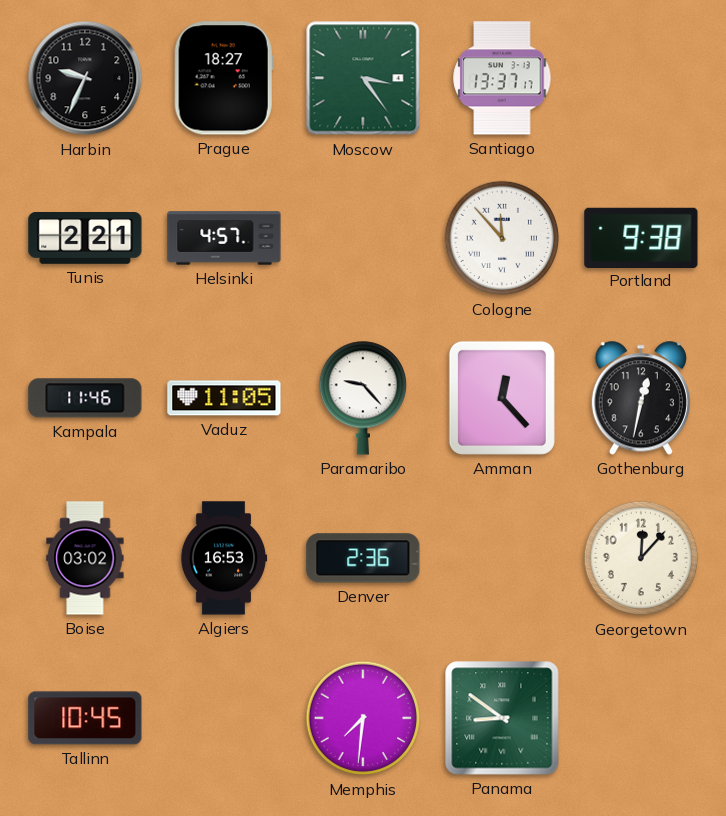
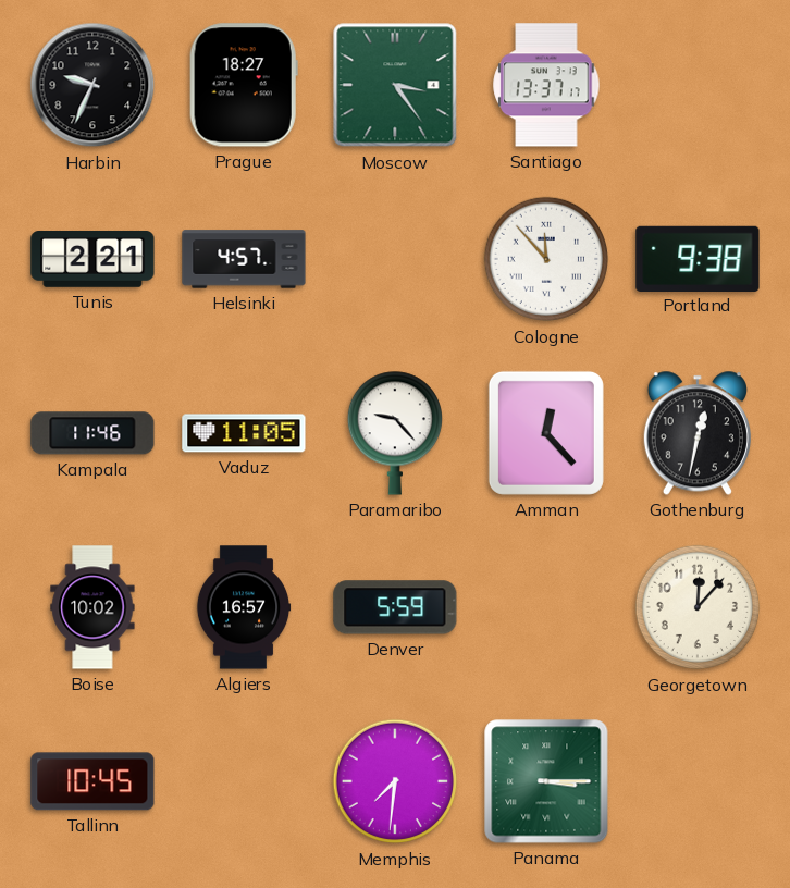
Boise: 03:02 -> 10:02
Algiers: 16:53 -> 16:57
Denver: 2:36 -> 5:59
Panama: 8:51 -> 3:15
